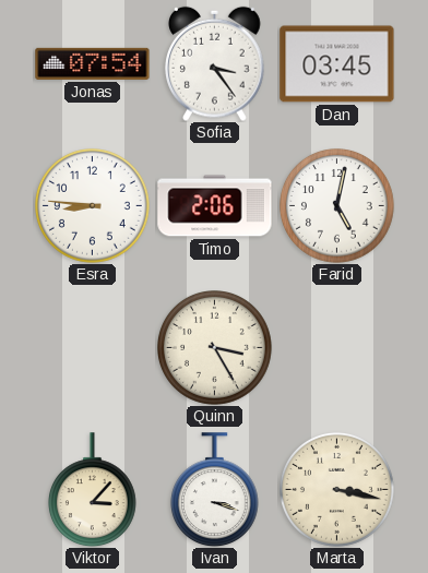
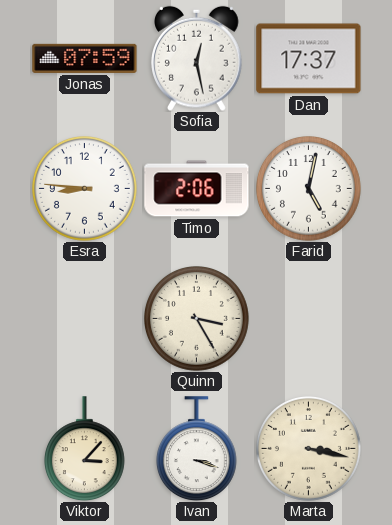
Jonas: 07:54 -> 07:59
Sofia: 3:24 -> 12:28
Dan: 03:45 -> 17:37
